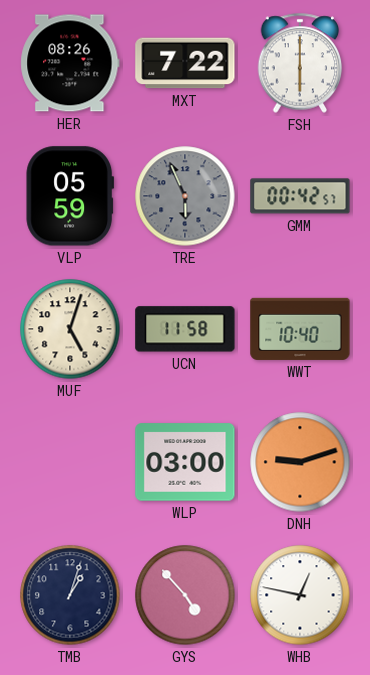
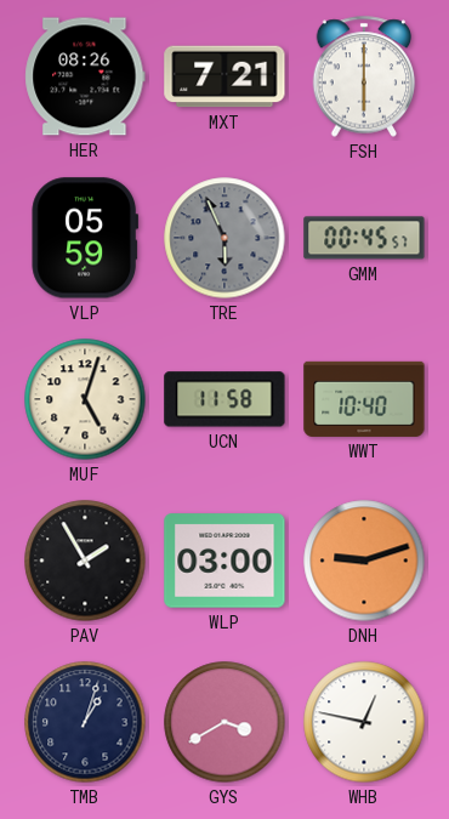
MXT: 7:22 -> 7:21
GMM: 00:42 -> 00:45
PAV: none -> 1:55
GYS: 4:53 -> 3:40
